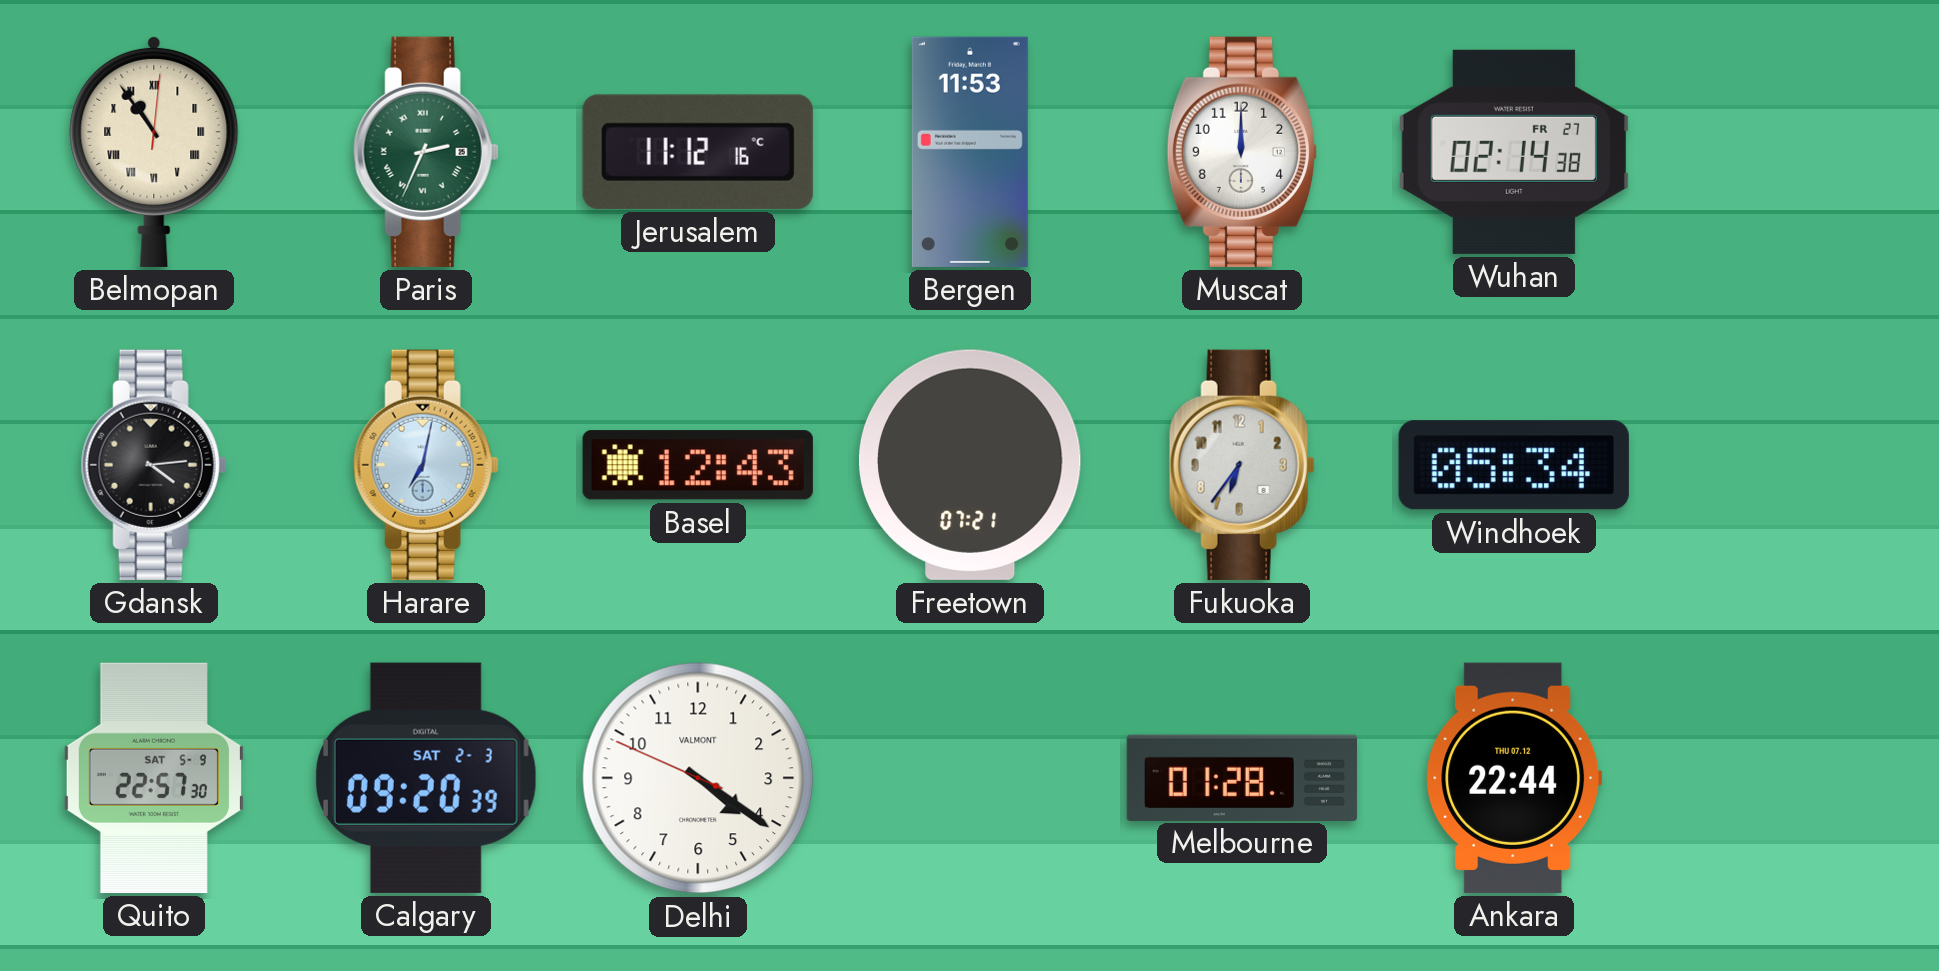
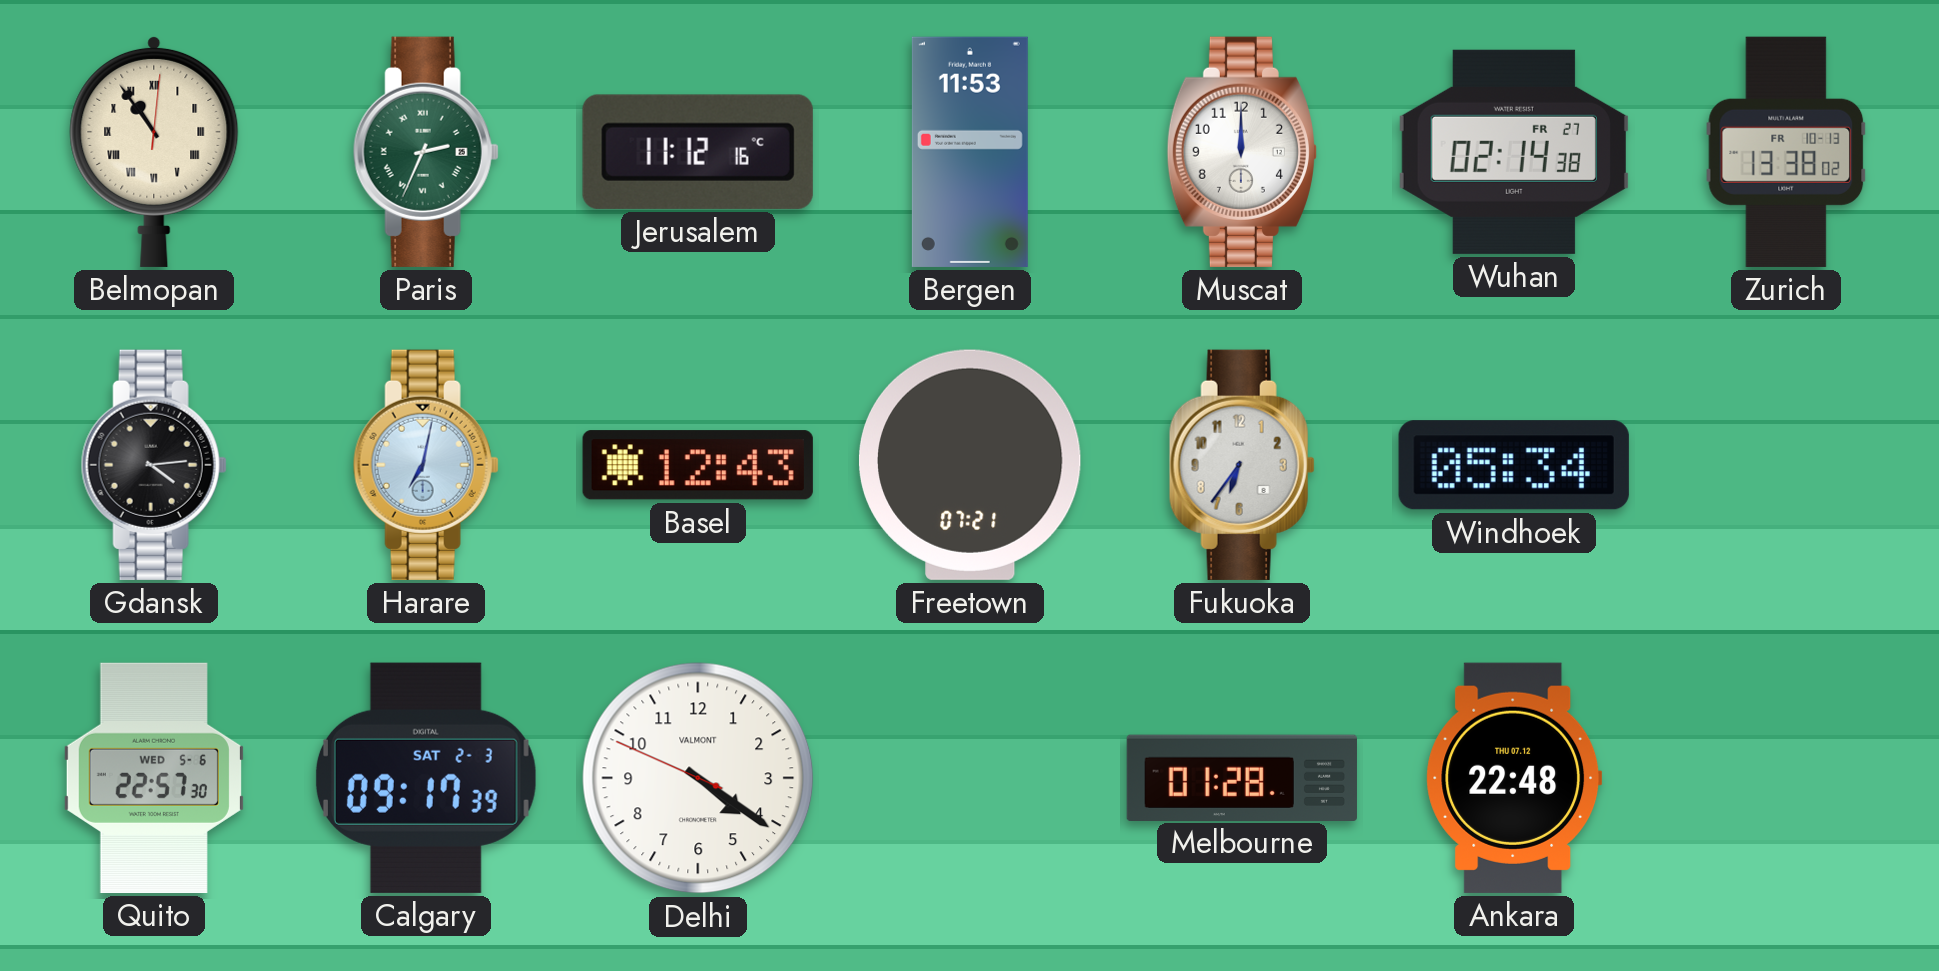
Zurich: none -> 13:38
Quito date: SAT 5-9 -> WED 5-6
Calgary: 09:20 -> 09:17
Ankara: 22:44 -> 22:48
